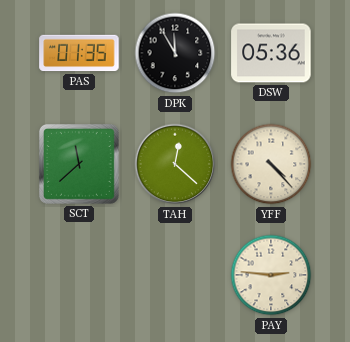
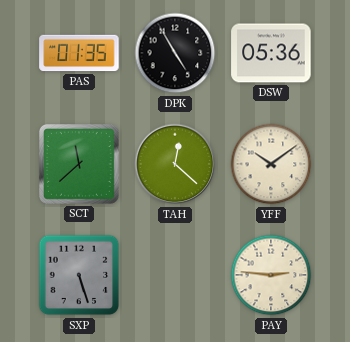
DPK: 11:55 -> 4:55
YFF: 4:23 -> 10:09
SXP: none -> 5:27
